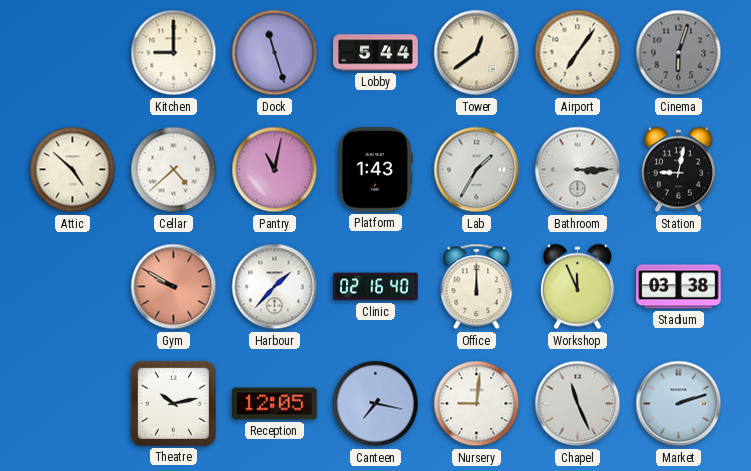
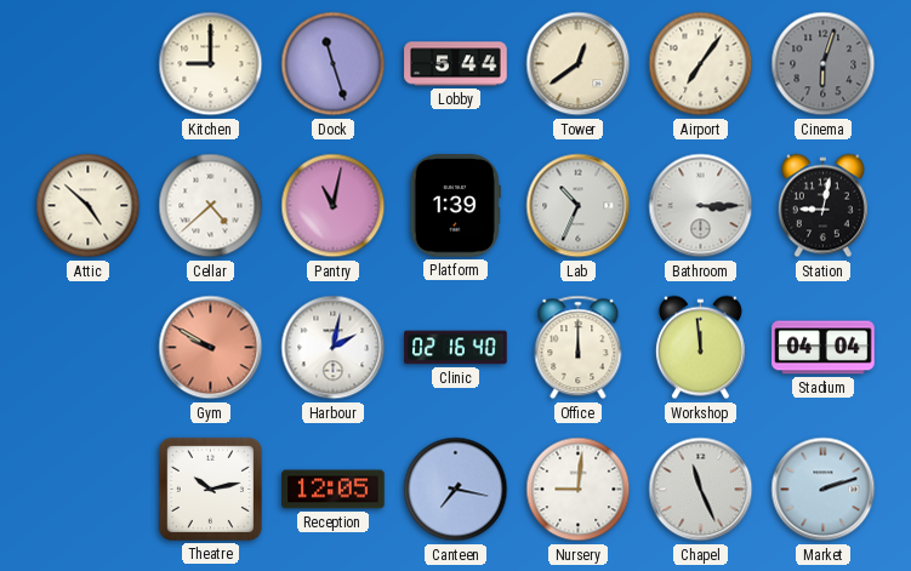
Platform: 1:43 -> 1:39
Lab: 1:35 -> 10:34
Harbour: 1:37 -> 2:02
Workshop: 11:56 -> 11:59
Stadium: 03:38 -> 04:04
